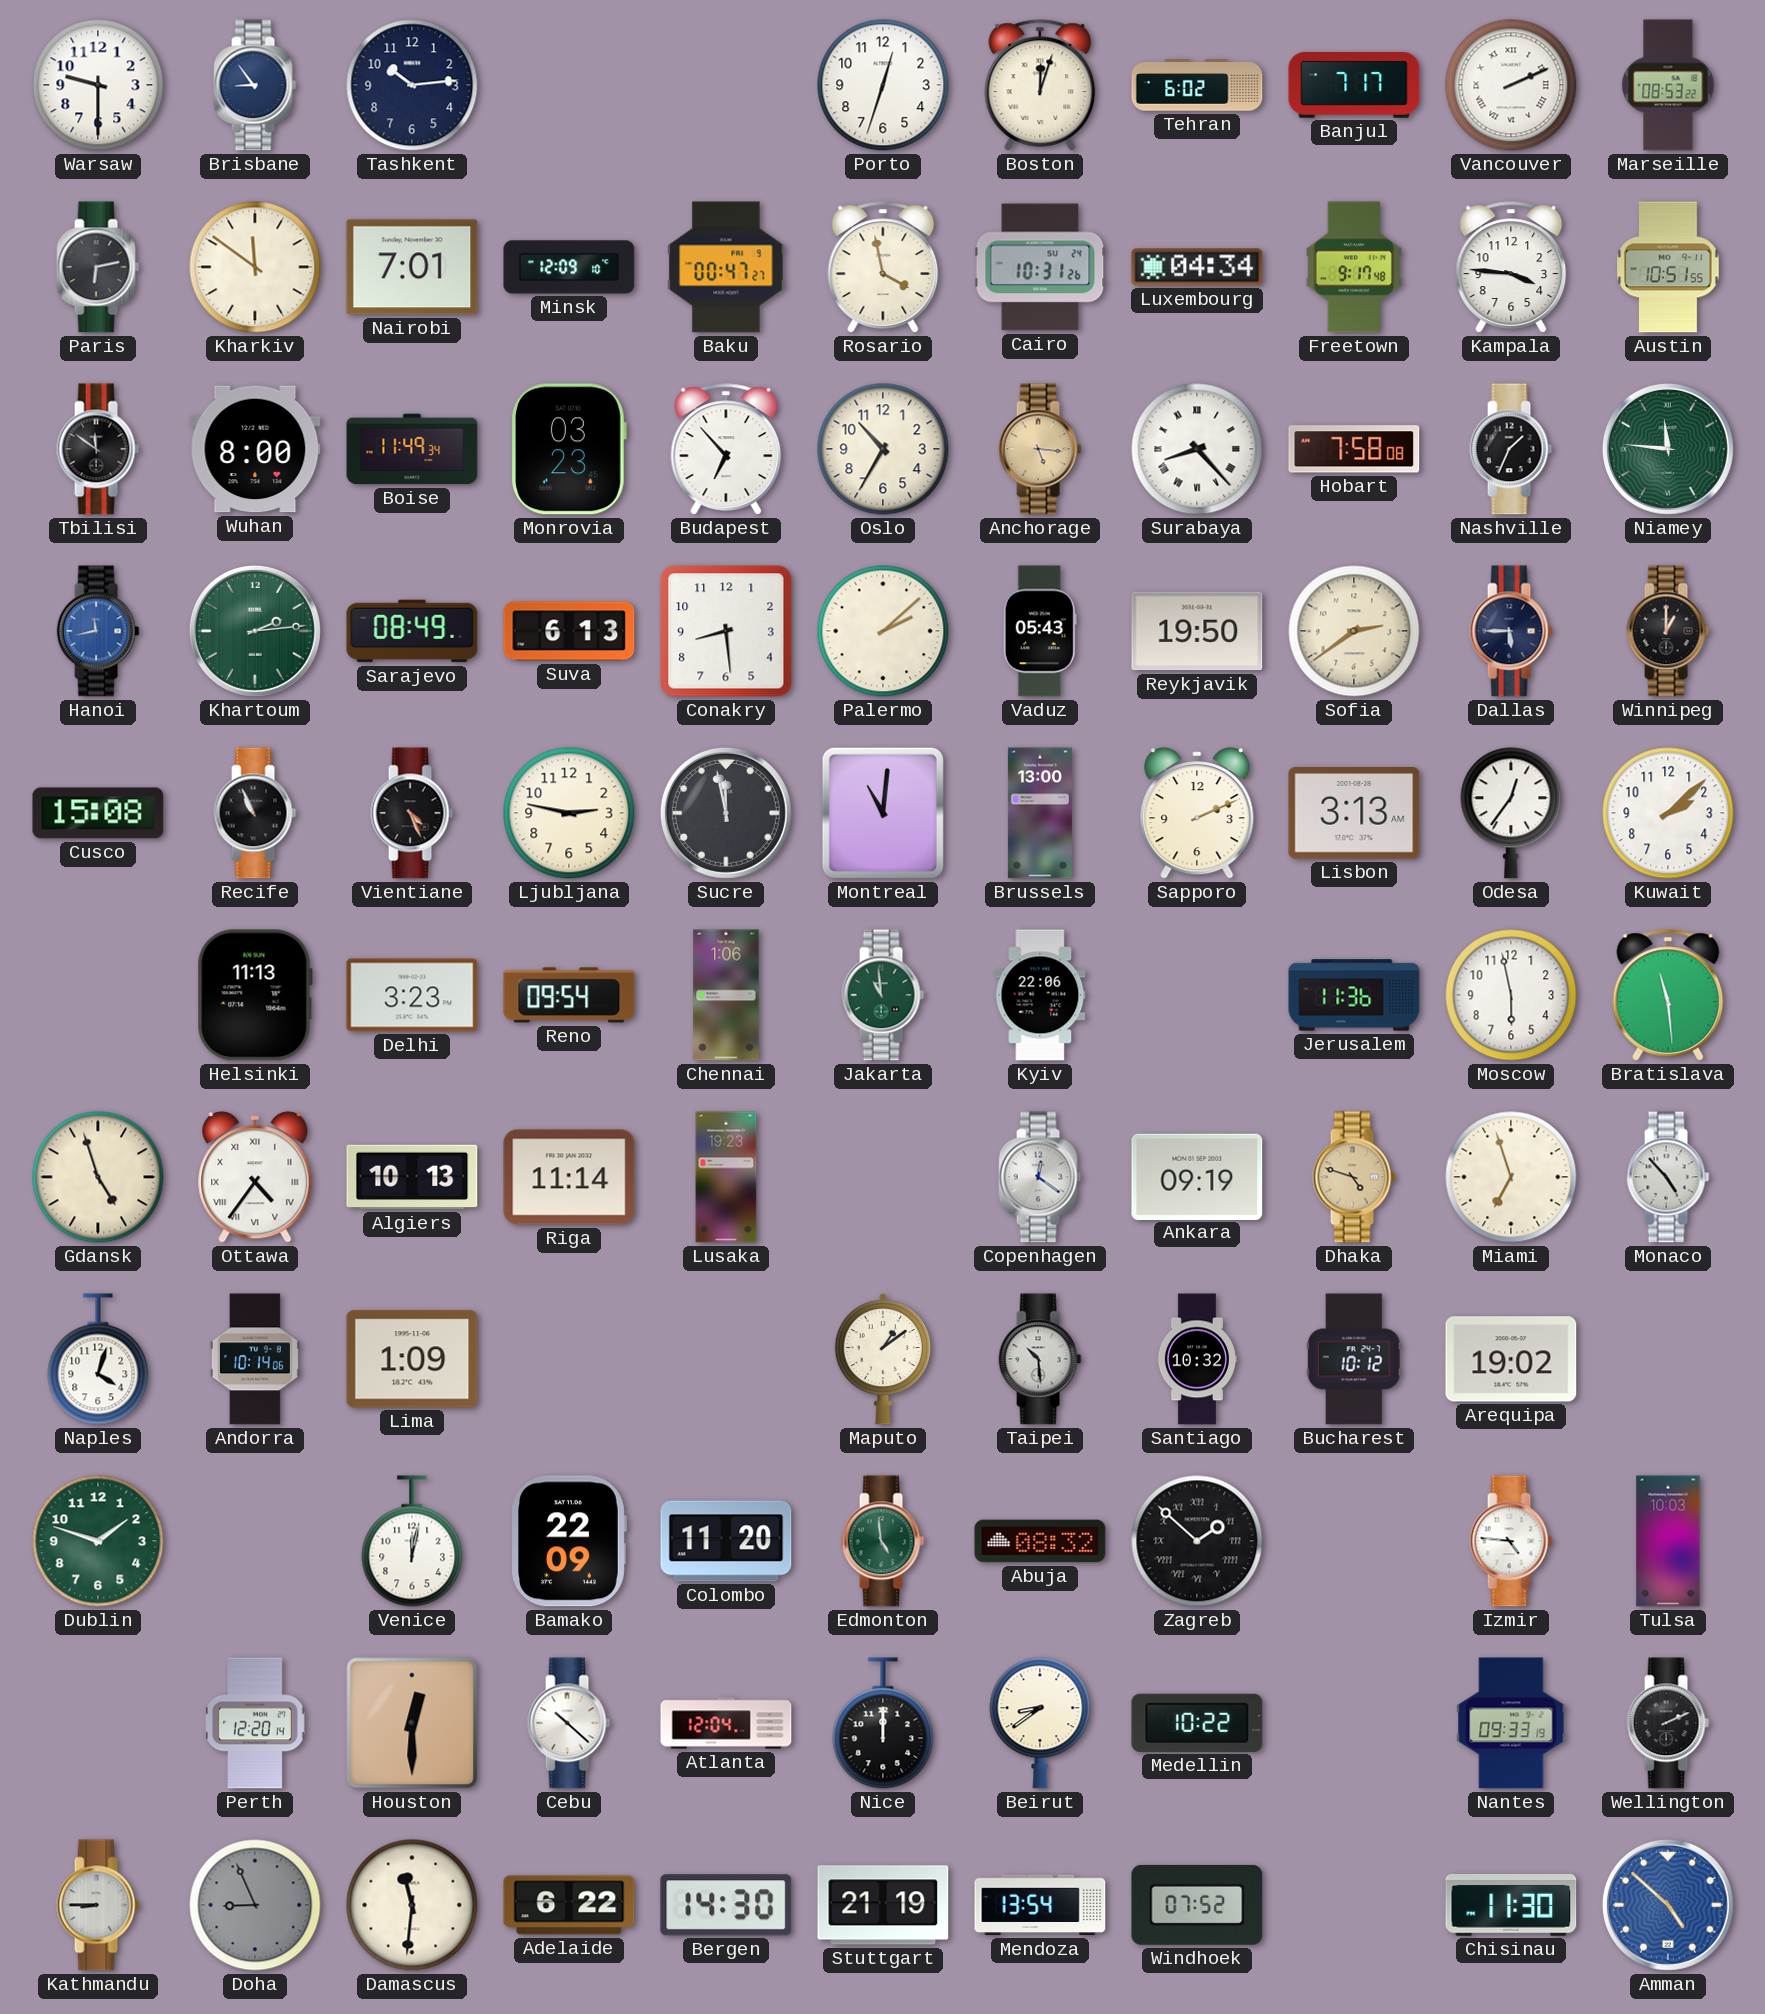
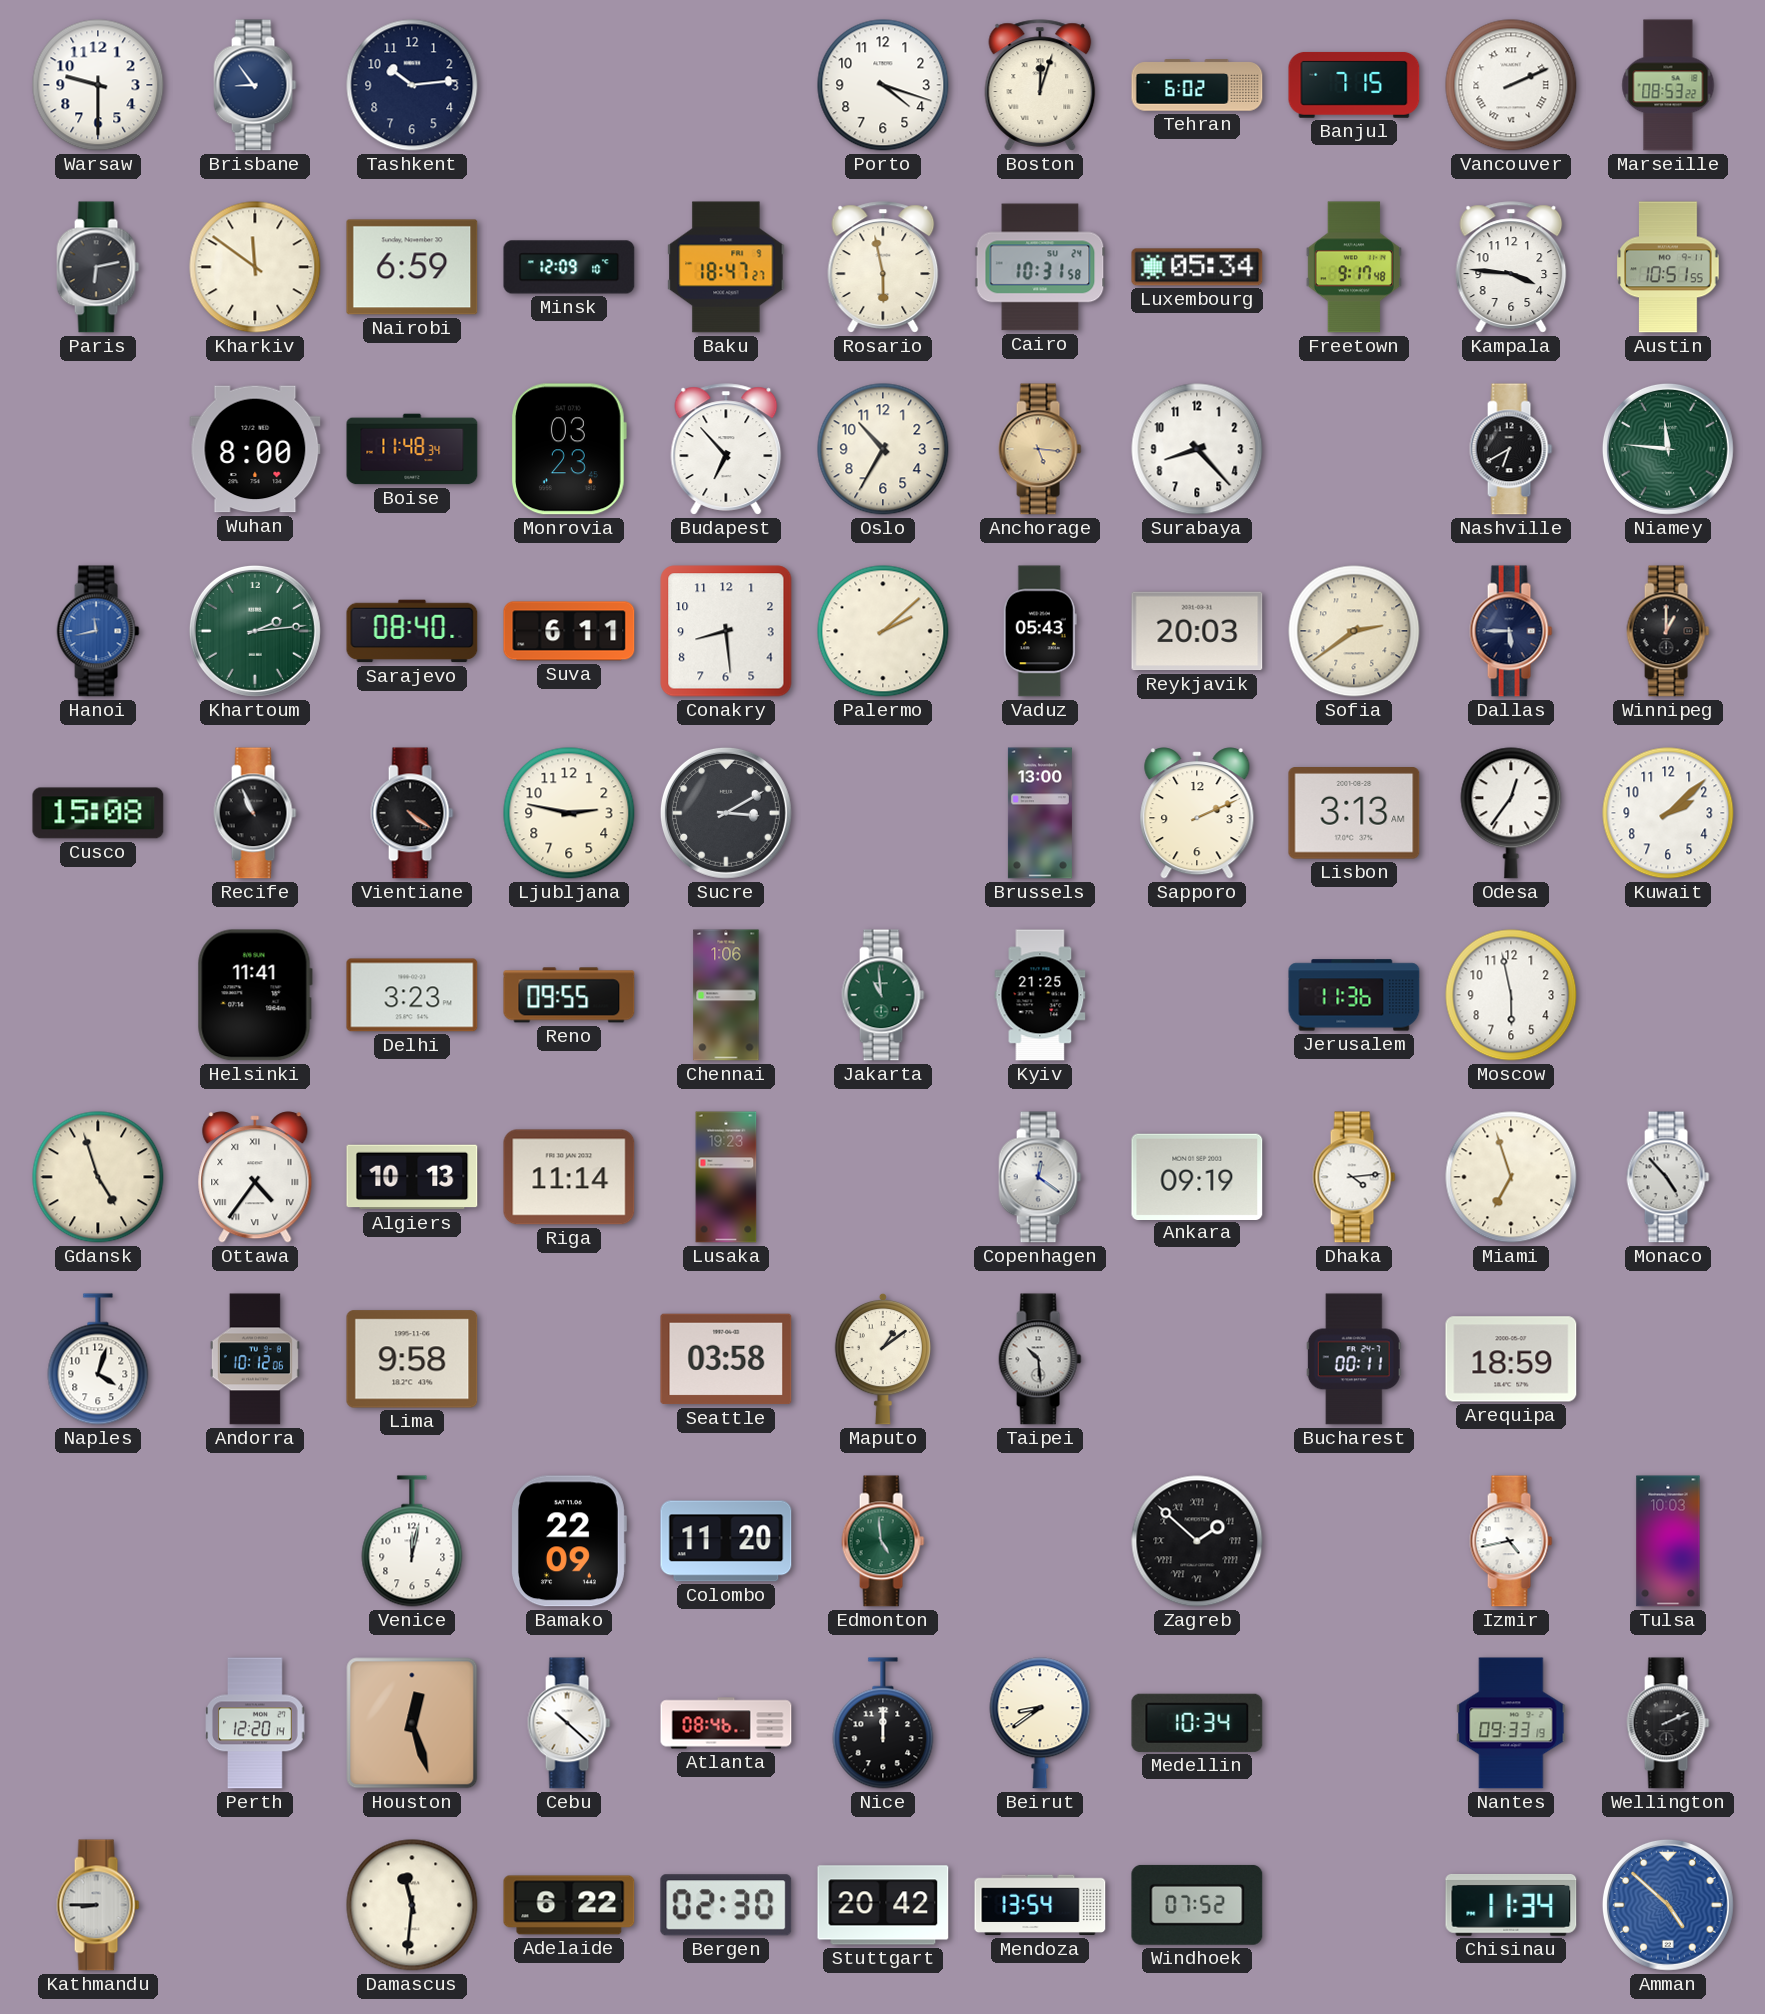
Porto: 12:33 -> 4:18
Banjul: 7:17 -> 7:15
Nairobi: 7:01 -> 6:59
Baku: 00:47 -> 18:47
Rosario: 3:58 -> 5:58
Cairo: 10:31:26 -> 10:31:58
Luxembourg: 04:34 -> 05:34
Tbilisi: 11:51 -> none
Boise: 11:49 -> 11:48
Surabaya numerals: Roman -> Arabic
Hobart: 7:58 -> none
Nashville: 1:34 -> 6:40
Sarajevo: 08:49 -> 08:40
Suva: 6:13 -> 6:11
Reykjavik: 19:50 -> 20:03
Vientiane: 4:26 -> 4:21
Sucre: 11:58 -> 3:10
Montreal: 11:01 -> none
Helsinki: 11:13 -> 11:41
Reno: 09:54 -> 09:55
Kyiv: 22:06 -> 21:25
Bratislava: 11:29 -> none
Dhaka: 4:48 -> 4:14
Dhaka dial: champagne -> white
Andorra: 10:14 -> 10:12
Lima: 1:09 -> 9:58
Seattle: none -> 03:58
Santiago: 10:32 -> none
Bucharest: 10:12 -> 00:11
Arequipa: 19:02 -> 18:59
Dublin: 1:48 -> none
Abuja: 08:32 -> none
Izmir: 4:46 -> 4:43
Houston: 12:30 -> 12:27
Atlanta: 12:04 -> 08:46
Medellin: 10:22 -> 10:34
Doha: 8:56 -> none
Bergen: 14:30 -> 02:30
Stuttgart: 21:19 -> 20:42
Chisinau: 11:30 -> 11:34
